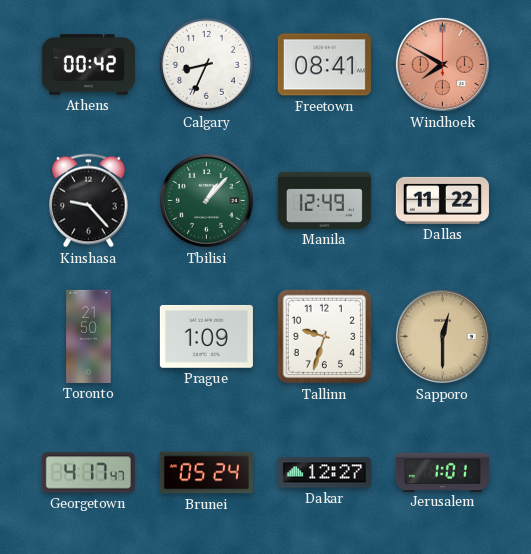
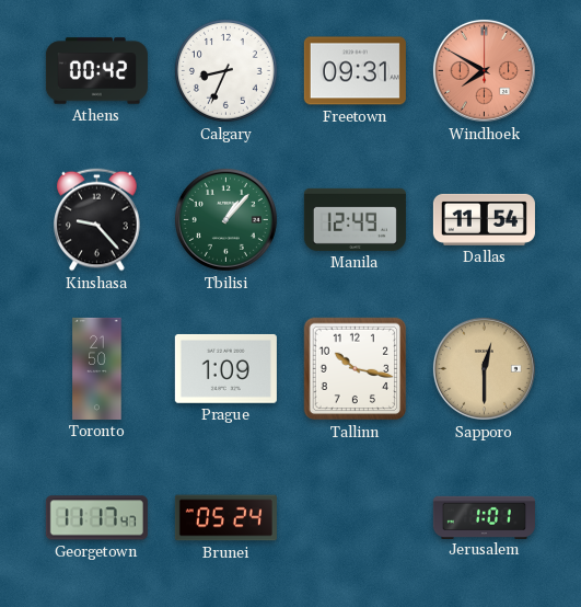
Freetown: 08:41 -> 09:31
Dallas: 11:22 -> 11:54
Tallinn: 9:33 -> 10:17
Georgetown: 4:17 -> 11:17
Dakar: 12:27 -> none
